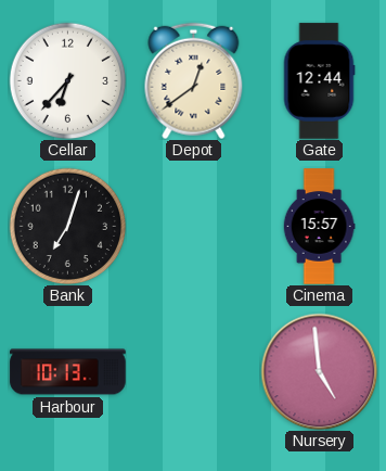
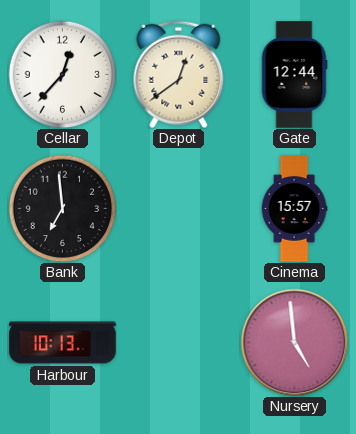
Cellar: 6:37 -> 12:37
Bank: 7:03 -> 6:59
